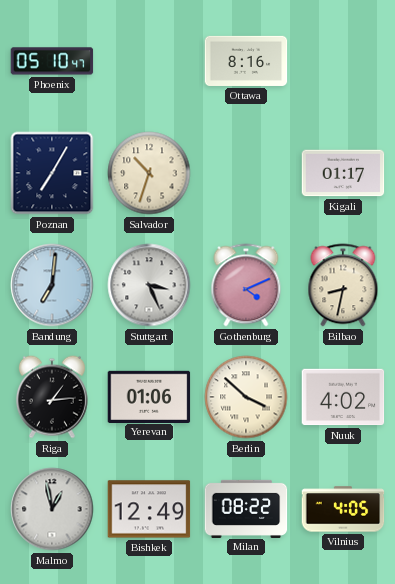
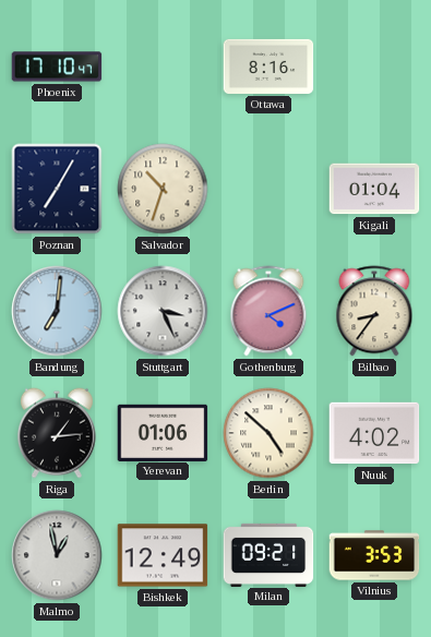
Phoenix: 05:10 -> 17:10
Kigali: 01:17 -> 01:04
Bilbao: 8:32 -> 8:36
Berlin: 3:52 -> 4:52
Milan: 08:22 -> 09:21
Vilnius: 4:05 -> 3:53
